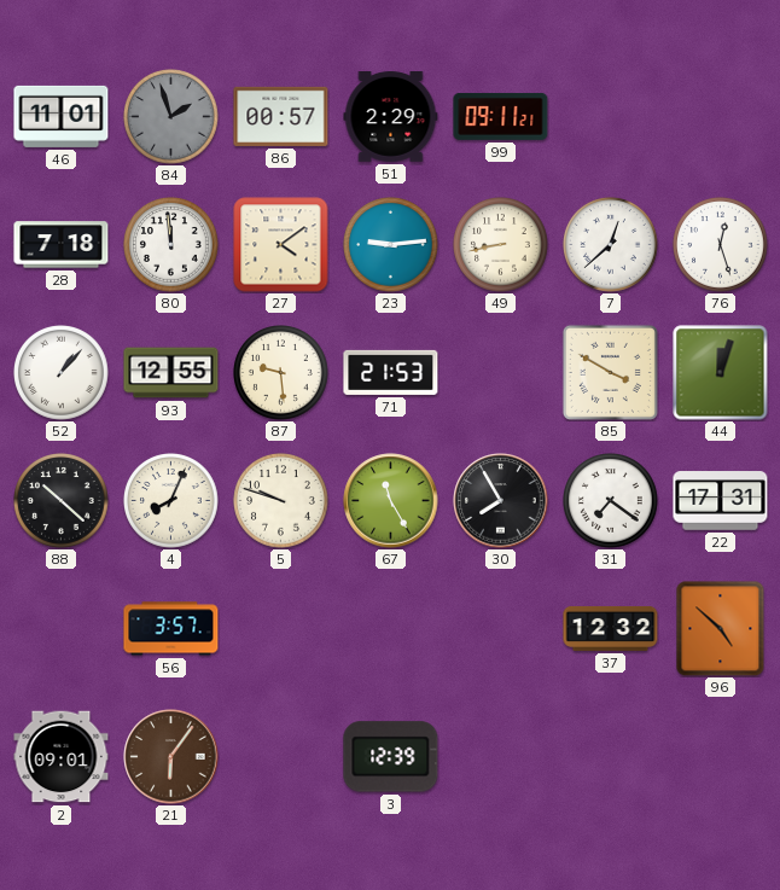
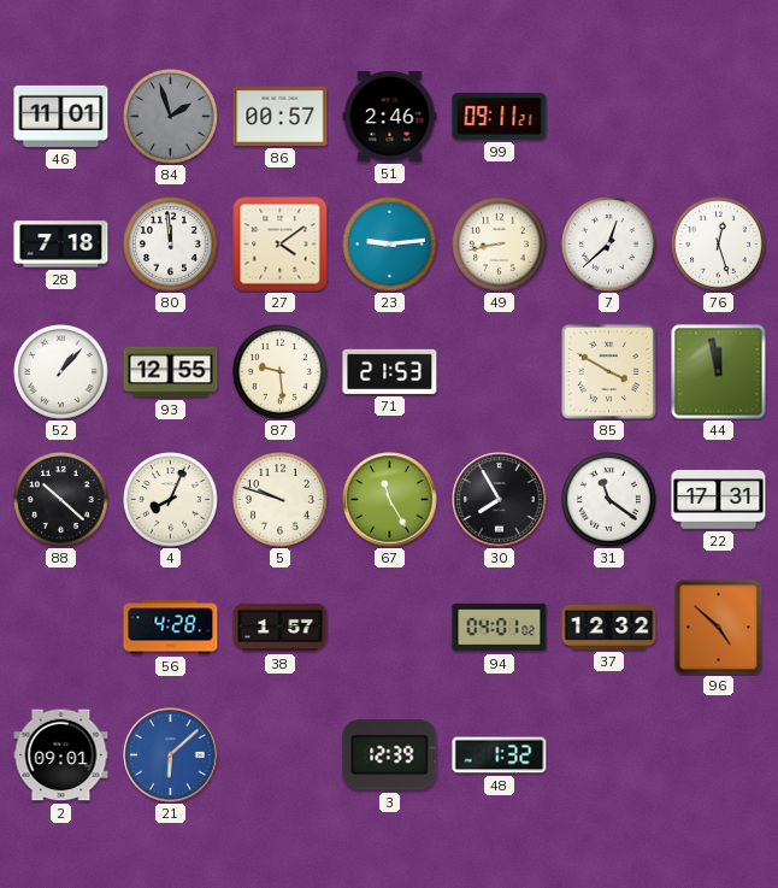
51: 2:29 -> 2:46
44: 12:03 -> 11:58
31: 7:21 -> 11:21
56: 3:57 -> 4:28
38: none -> 1:57
94: none -> 04:01
21: 6:06 -> 6:08
21 dial: brown -> blue
48: none -> 1:32
